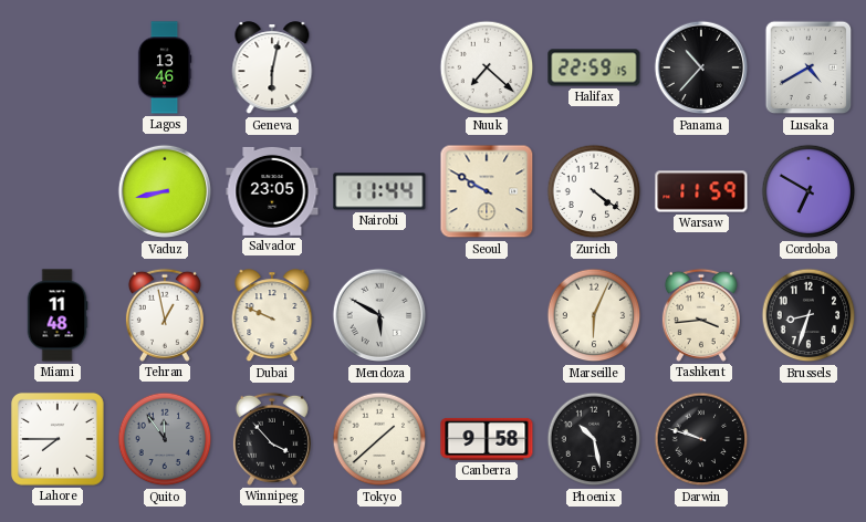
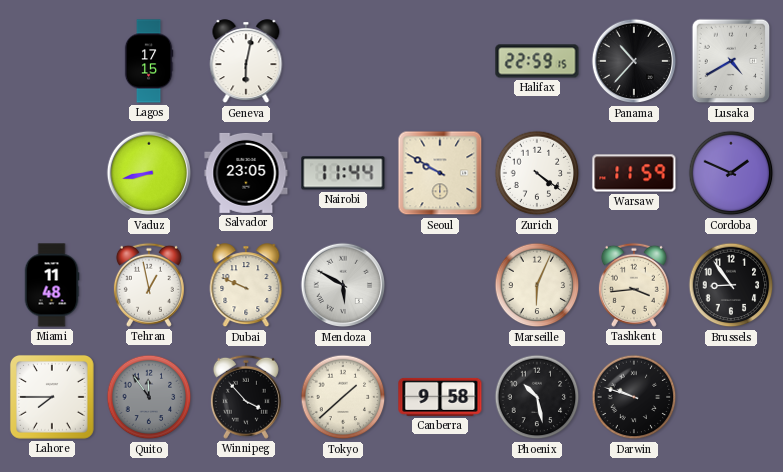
Lagos: 13:46 -> 17:15
Nuuk: 7:22 -> none
Cordoba: 6:50 -> 1:49
Brussels: 8:33 -> 8:54
